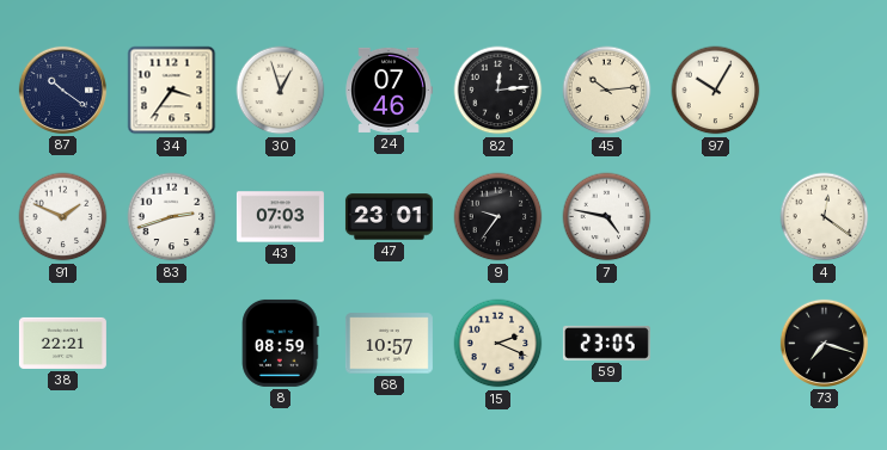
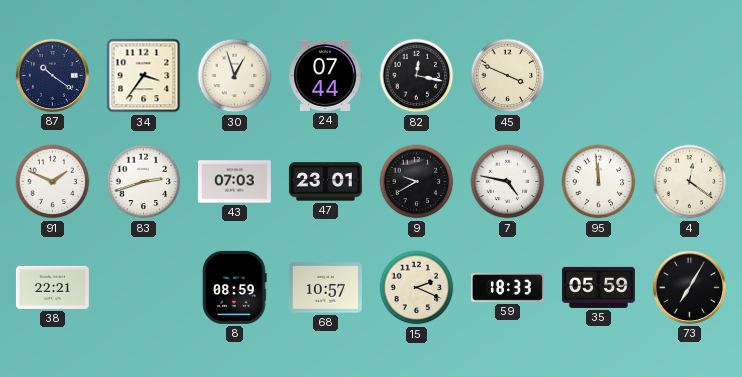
24: 07:46 -> 07:44
82: 12:14 -> 12:17
45: 10:14 -> 3:49
97: 10:05 -> none
9: 9:36 -> 9:40
95: none -> 11:59
59: 23:05 -> 18:33
35: none -> 05:59
73: 7:18 -> 7:05
